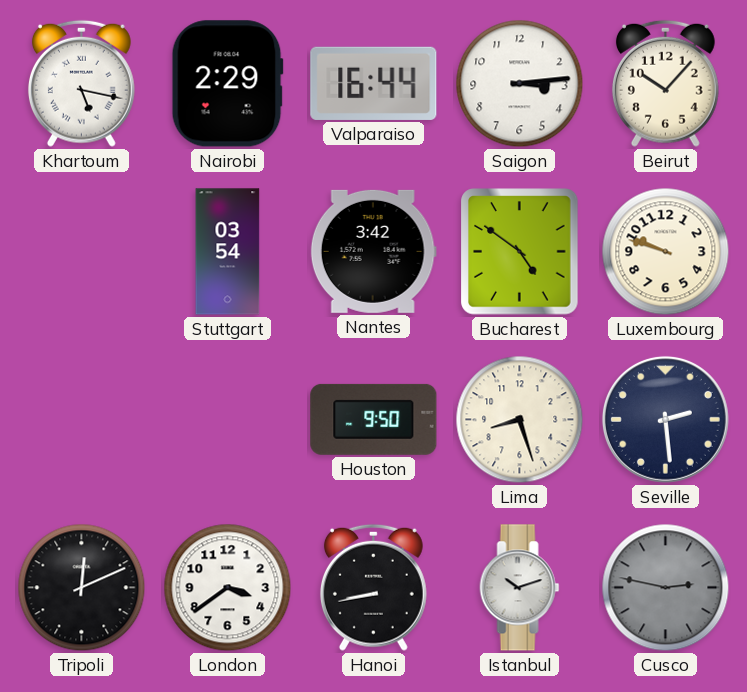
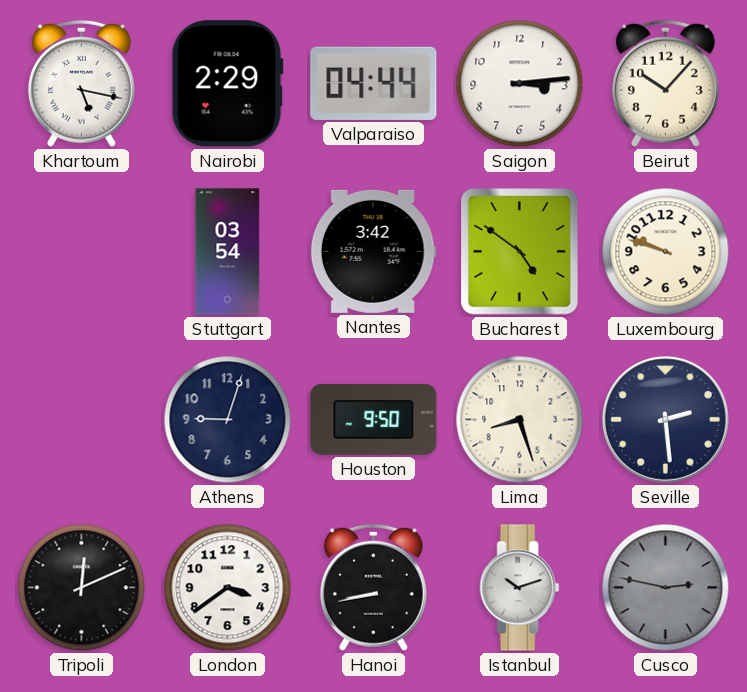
Valparaiso: 16:44 -> 04:44
Athens: none -> 9:03
